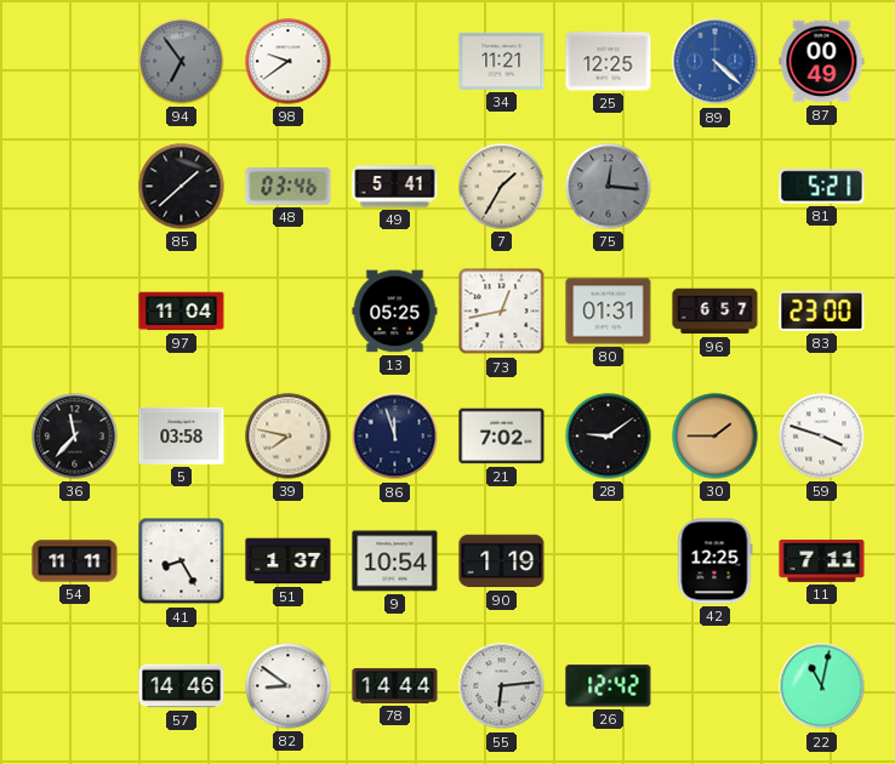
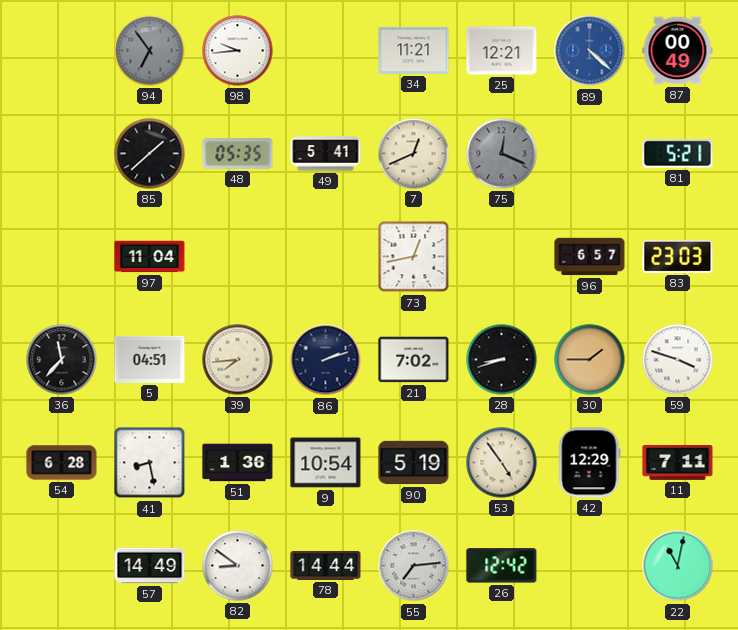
98: 9:39 -> 9:44
25: 12:25 -> 12:21
48: 03:46 -> 05:35
7: 1:35 -> 12:41
75: 12:16 -> 12:19
13: 05:25 -> none
80: 01:31 -> none
83: 23:00 -> 23:03
5: 03:58 -> 04:51
39: 7:47 -> 7:44
86: 11:57 -> 2:12
28: 9:09 -> 8:42
54: 11:11 -> 6:28
41: 8:25 -> 8:28
51: 1:37 -> 1:36
90: 1:19 -> 5:19
53: none -> 4:54
42: 12:25 -> 12:29
57: 14:46 -> 14:49
55: 6:14 -> 7:14
